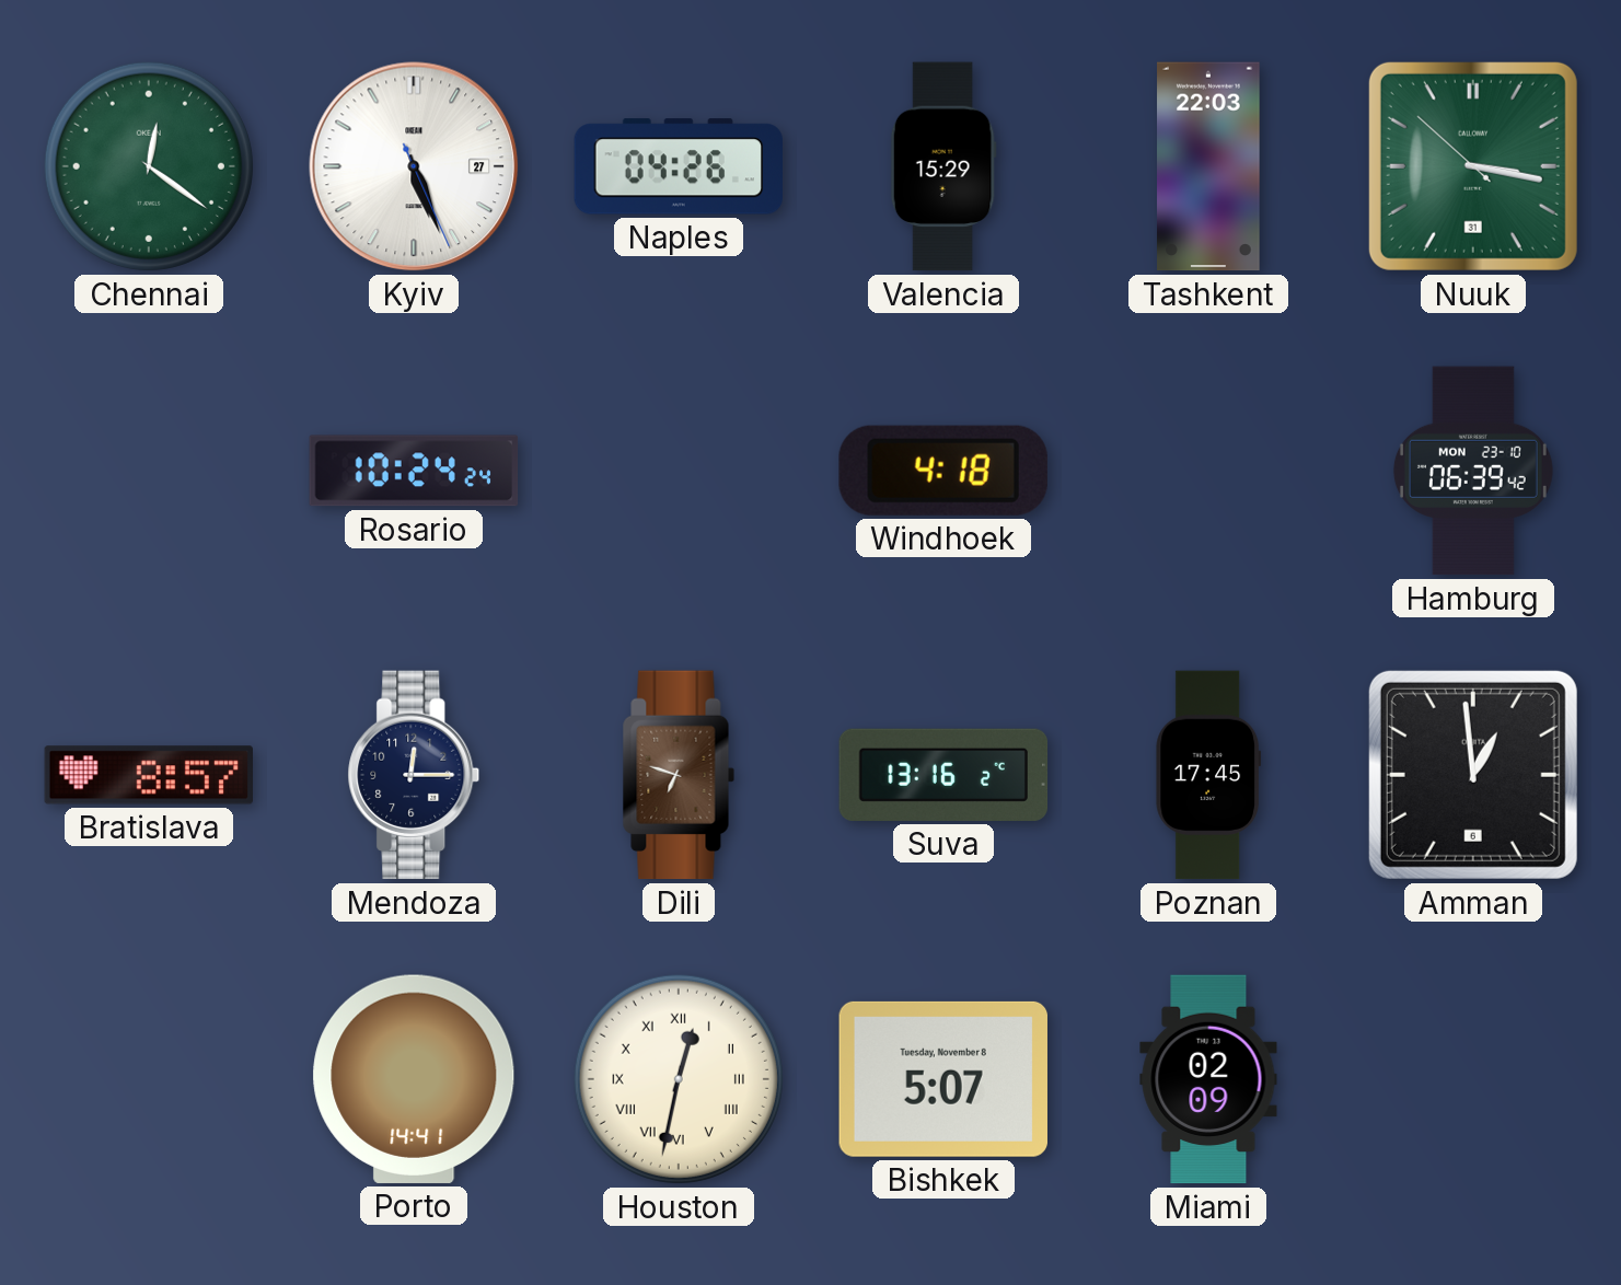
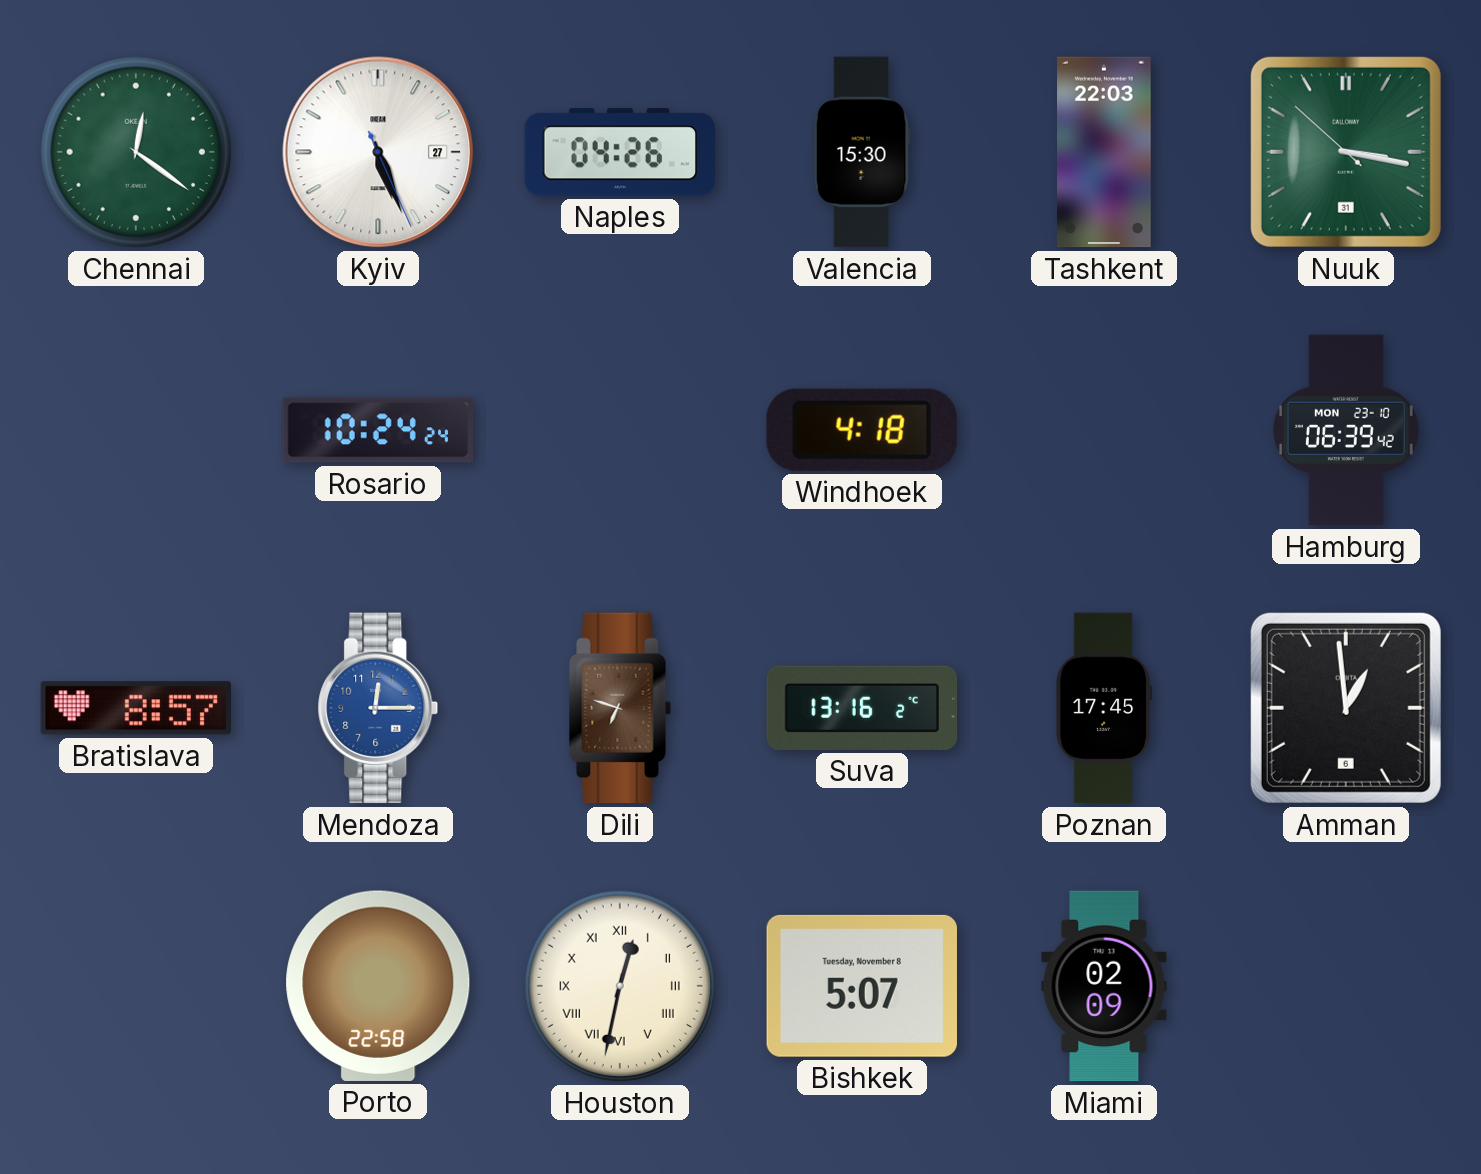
Valencia: 15:29 -> 15:30
Mendoza dial: navy -> blue
Porto: 14:41 -> 22:58
